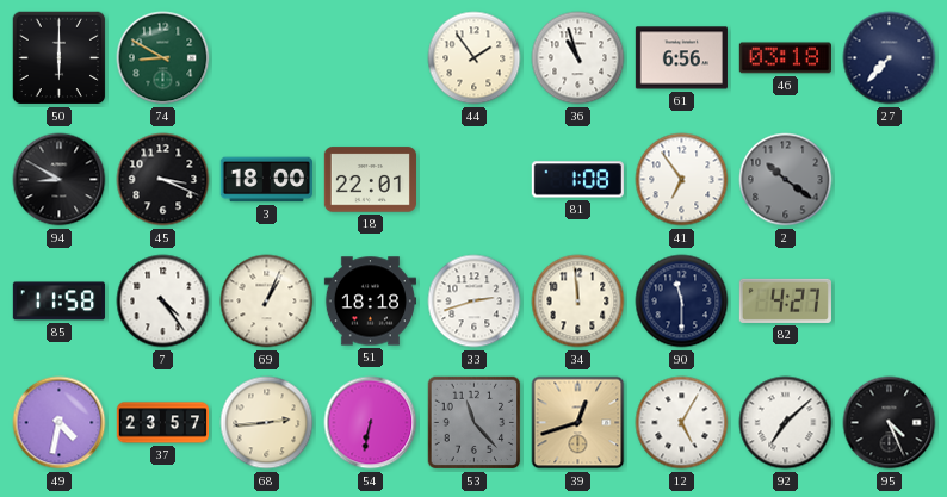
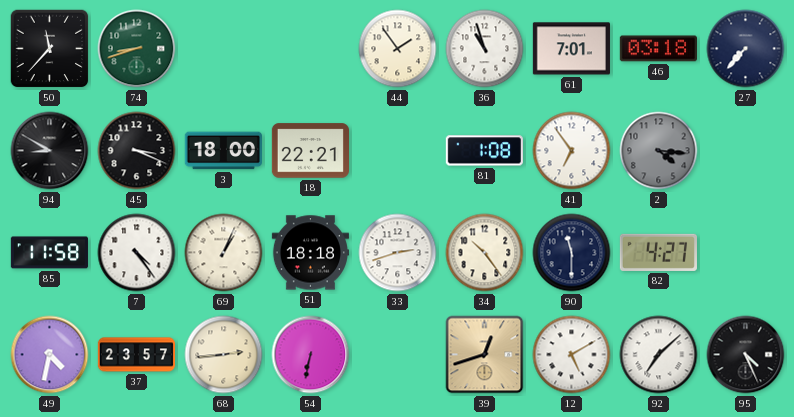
50: 6:00 -> 11:37
74: 8:50 -> 8:42
61: 6:56 -> 7:01
18: 22:01 -> 22:21
2: 10:21 -> 4:16
34: 11:59 -> 10:24
53: 11:23 -> none
12: 5:05 -> 5:10
